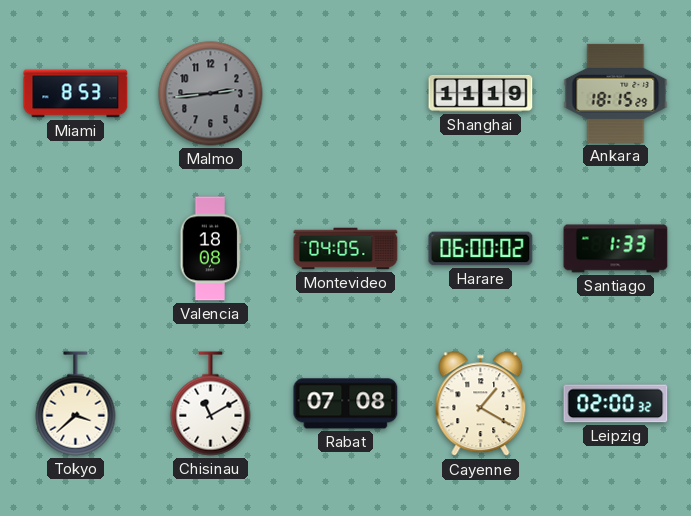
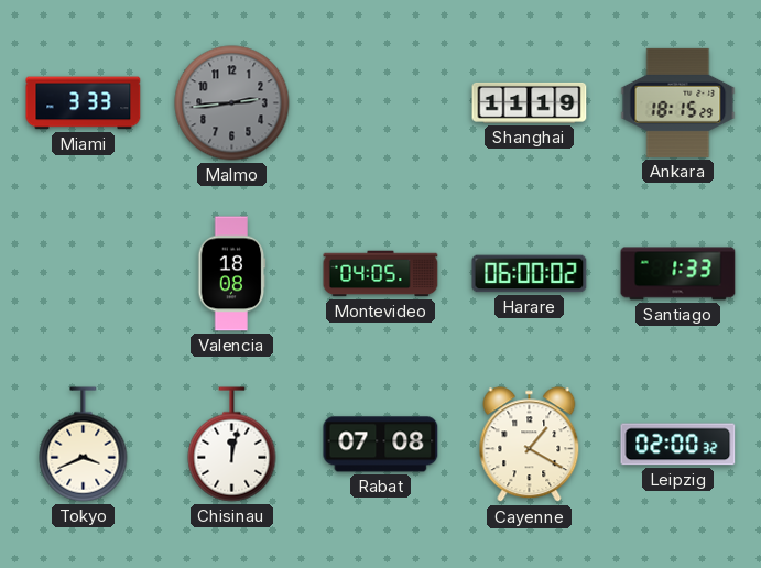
Miami: 8:53 -> 3:33
Tokyo: 3:38 -> 3:41
Chisinau: 11:10 -> 12:02
